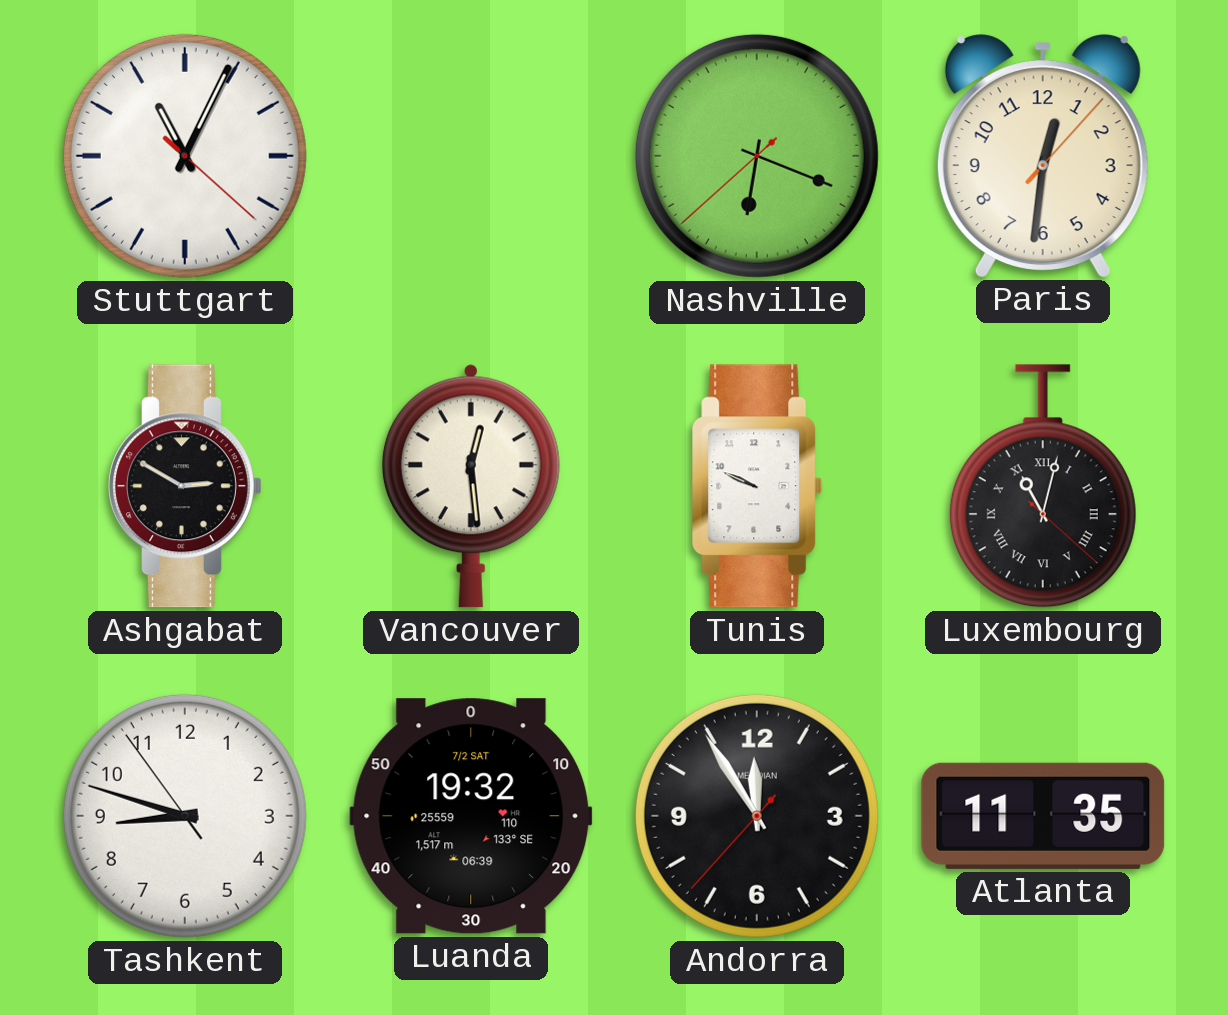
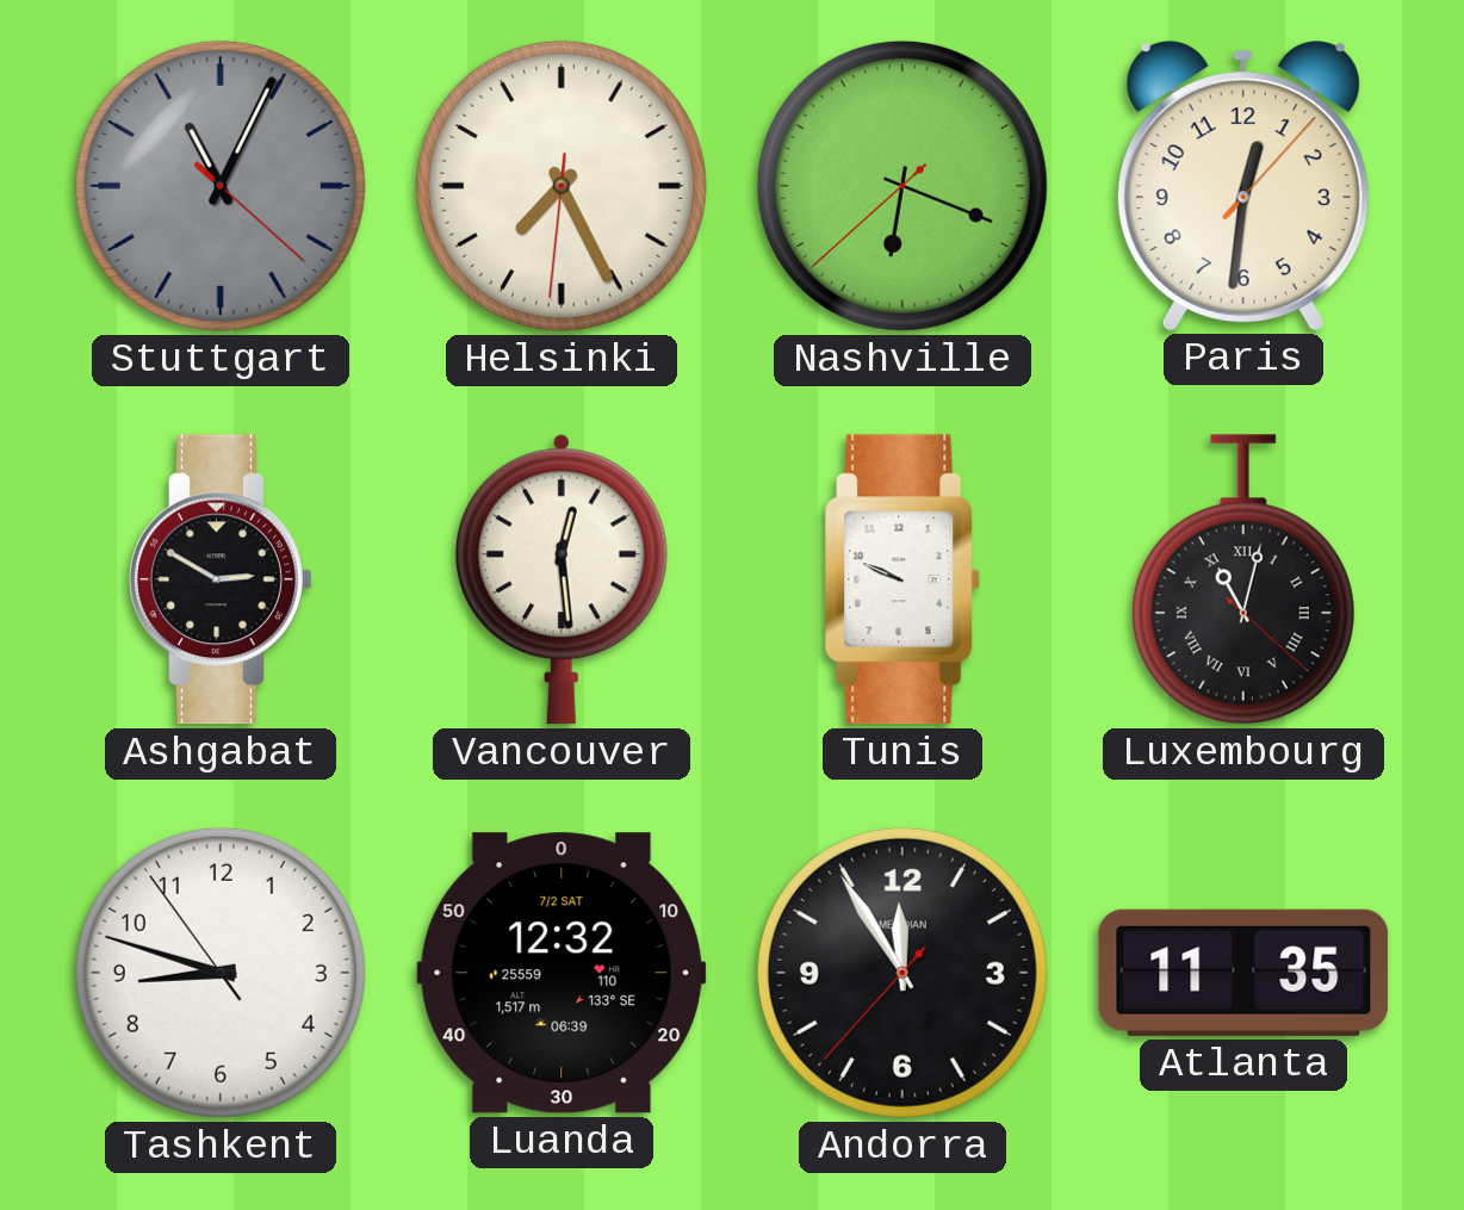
Stuttgart dial: white -> grey
Helsinki: none -> 7:25
Luanda: 19:32 -> 12:32
